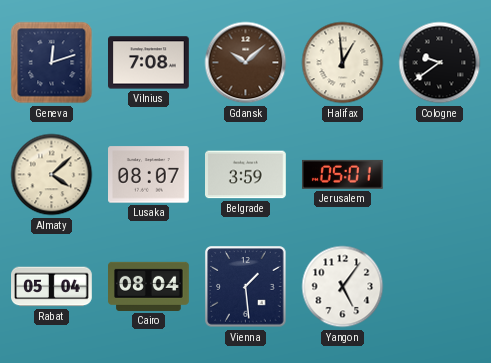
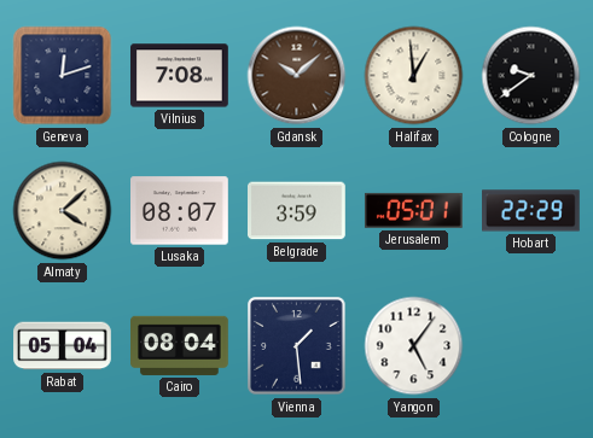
Hobart: none -> 22:29
